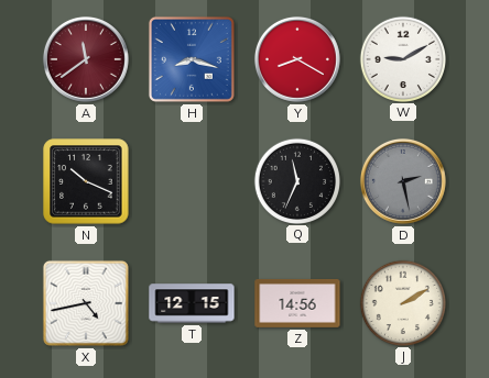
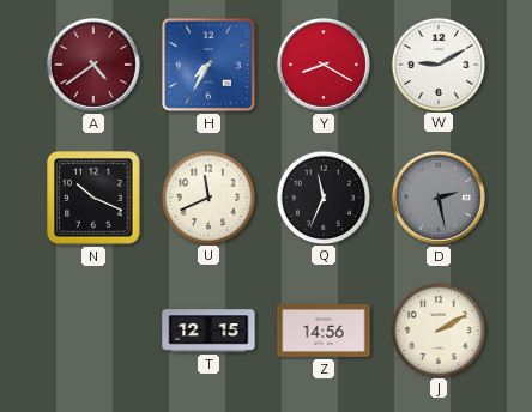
A: 11:39 -> 4:39
H: 8:18 -> 7:35
U: none -> 11:41
X: 4:43 -> none
